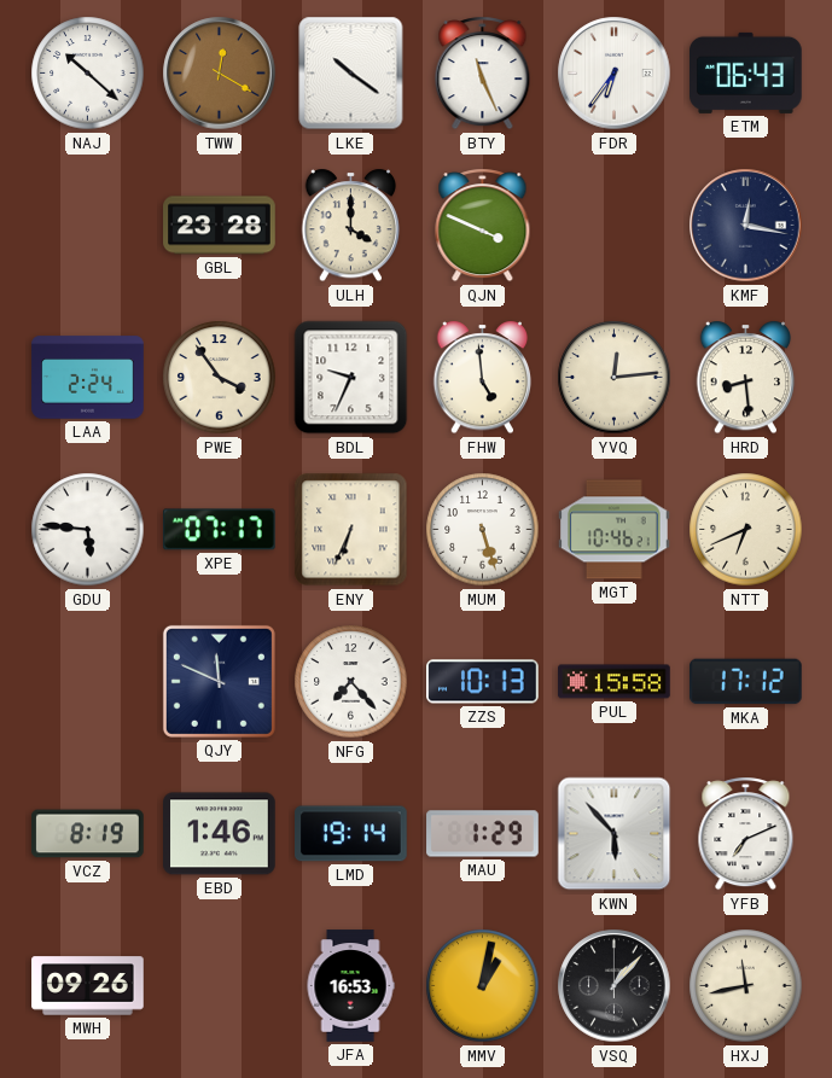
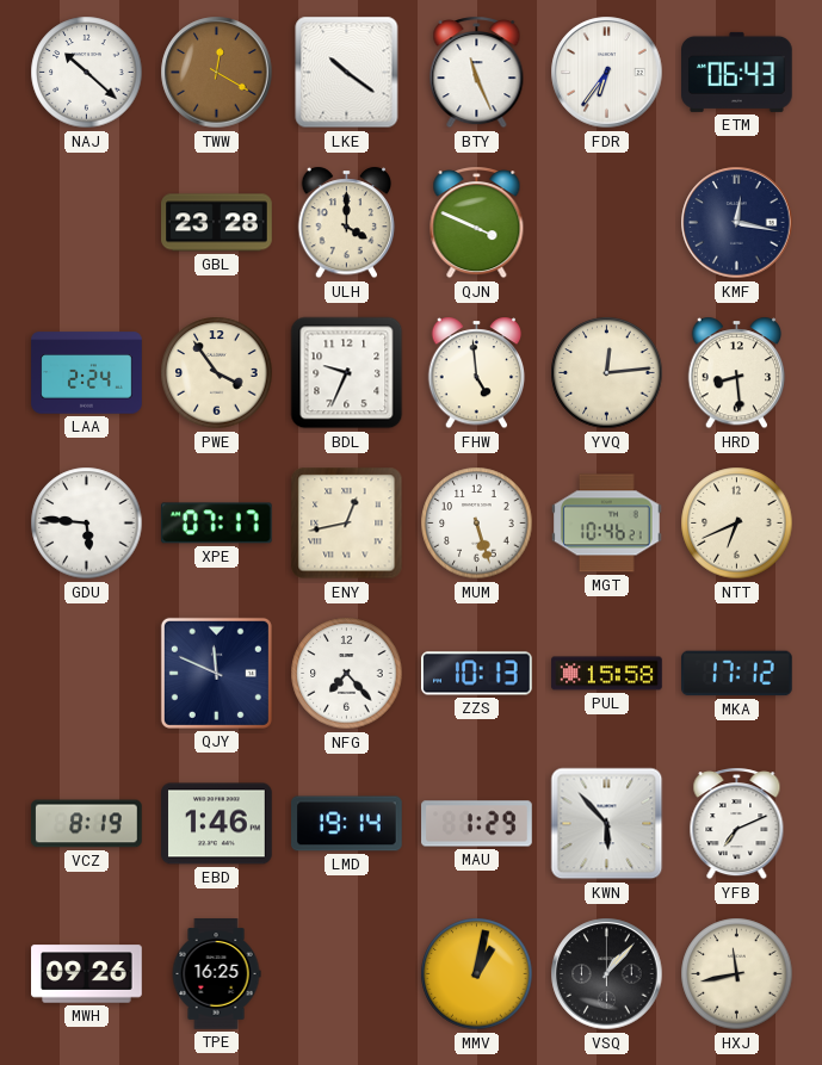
ENY: 6:34 -> 12:43
TPE: none -> 16:25
JFA: 16:53 -> none
